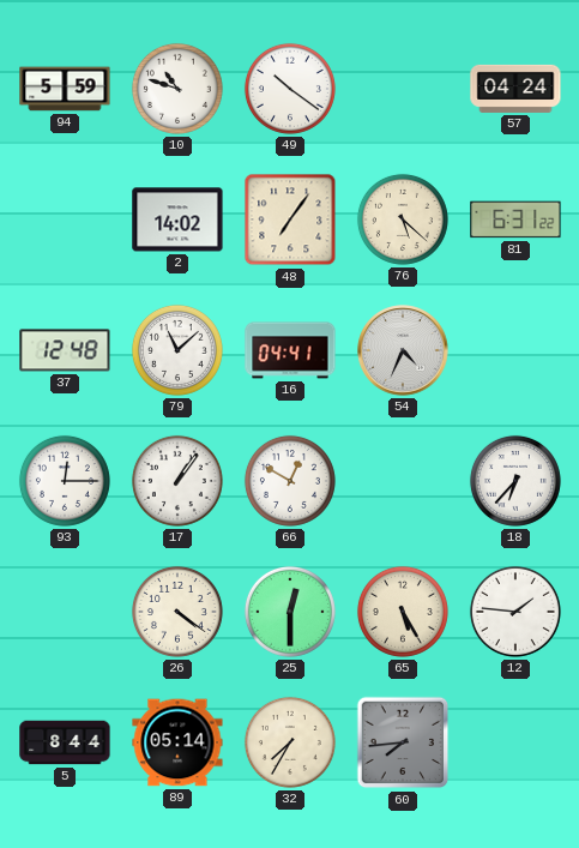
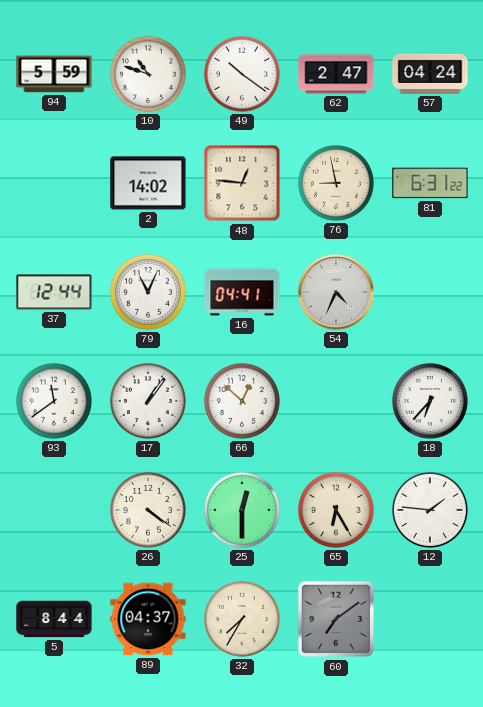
62: none -> 2:47
48: 7:06 -> 12:46
76: 5:22 -> 8:58
37: 12:48 -> 12:44
79: 11:08 -> 11:04
93: 12:15 -> 11:39
66: 12:50 -> 12:52
65: 5:25 -> 6:25
89: 05:14 -> 04:37
60: 7:44 -> 7:09
